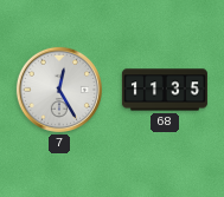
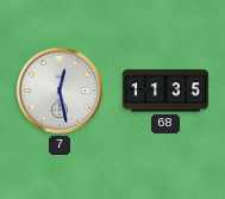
7: 12:25 -> 12:28
